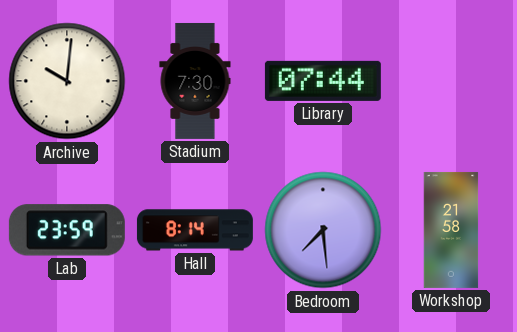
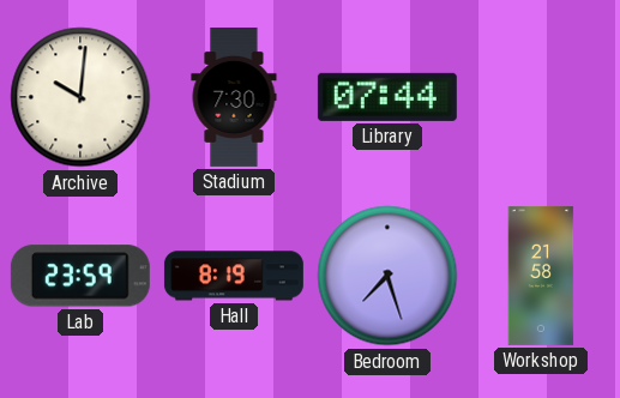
Hall: 8:14 -> 8:19
Bedroom: 7:29 -> 7:27
